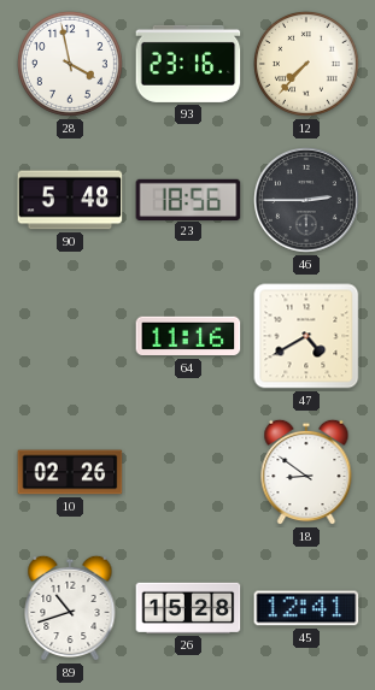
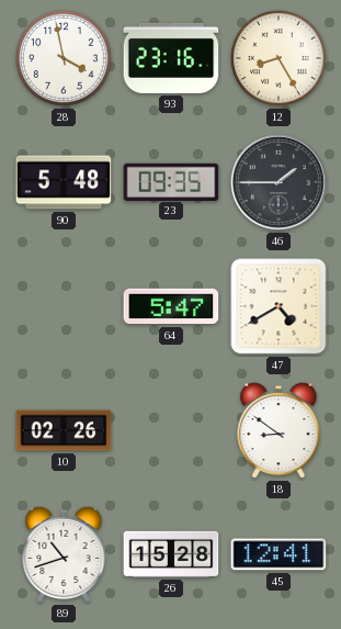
12: 7:37 -> 8:25
23: 18:56 -> 09:35
46: 2:45 -> 1:45
64: 11:16 -> 5:47
